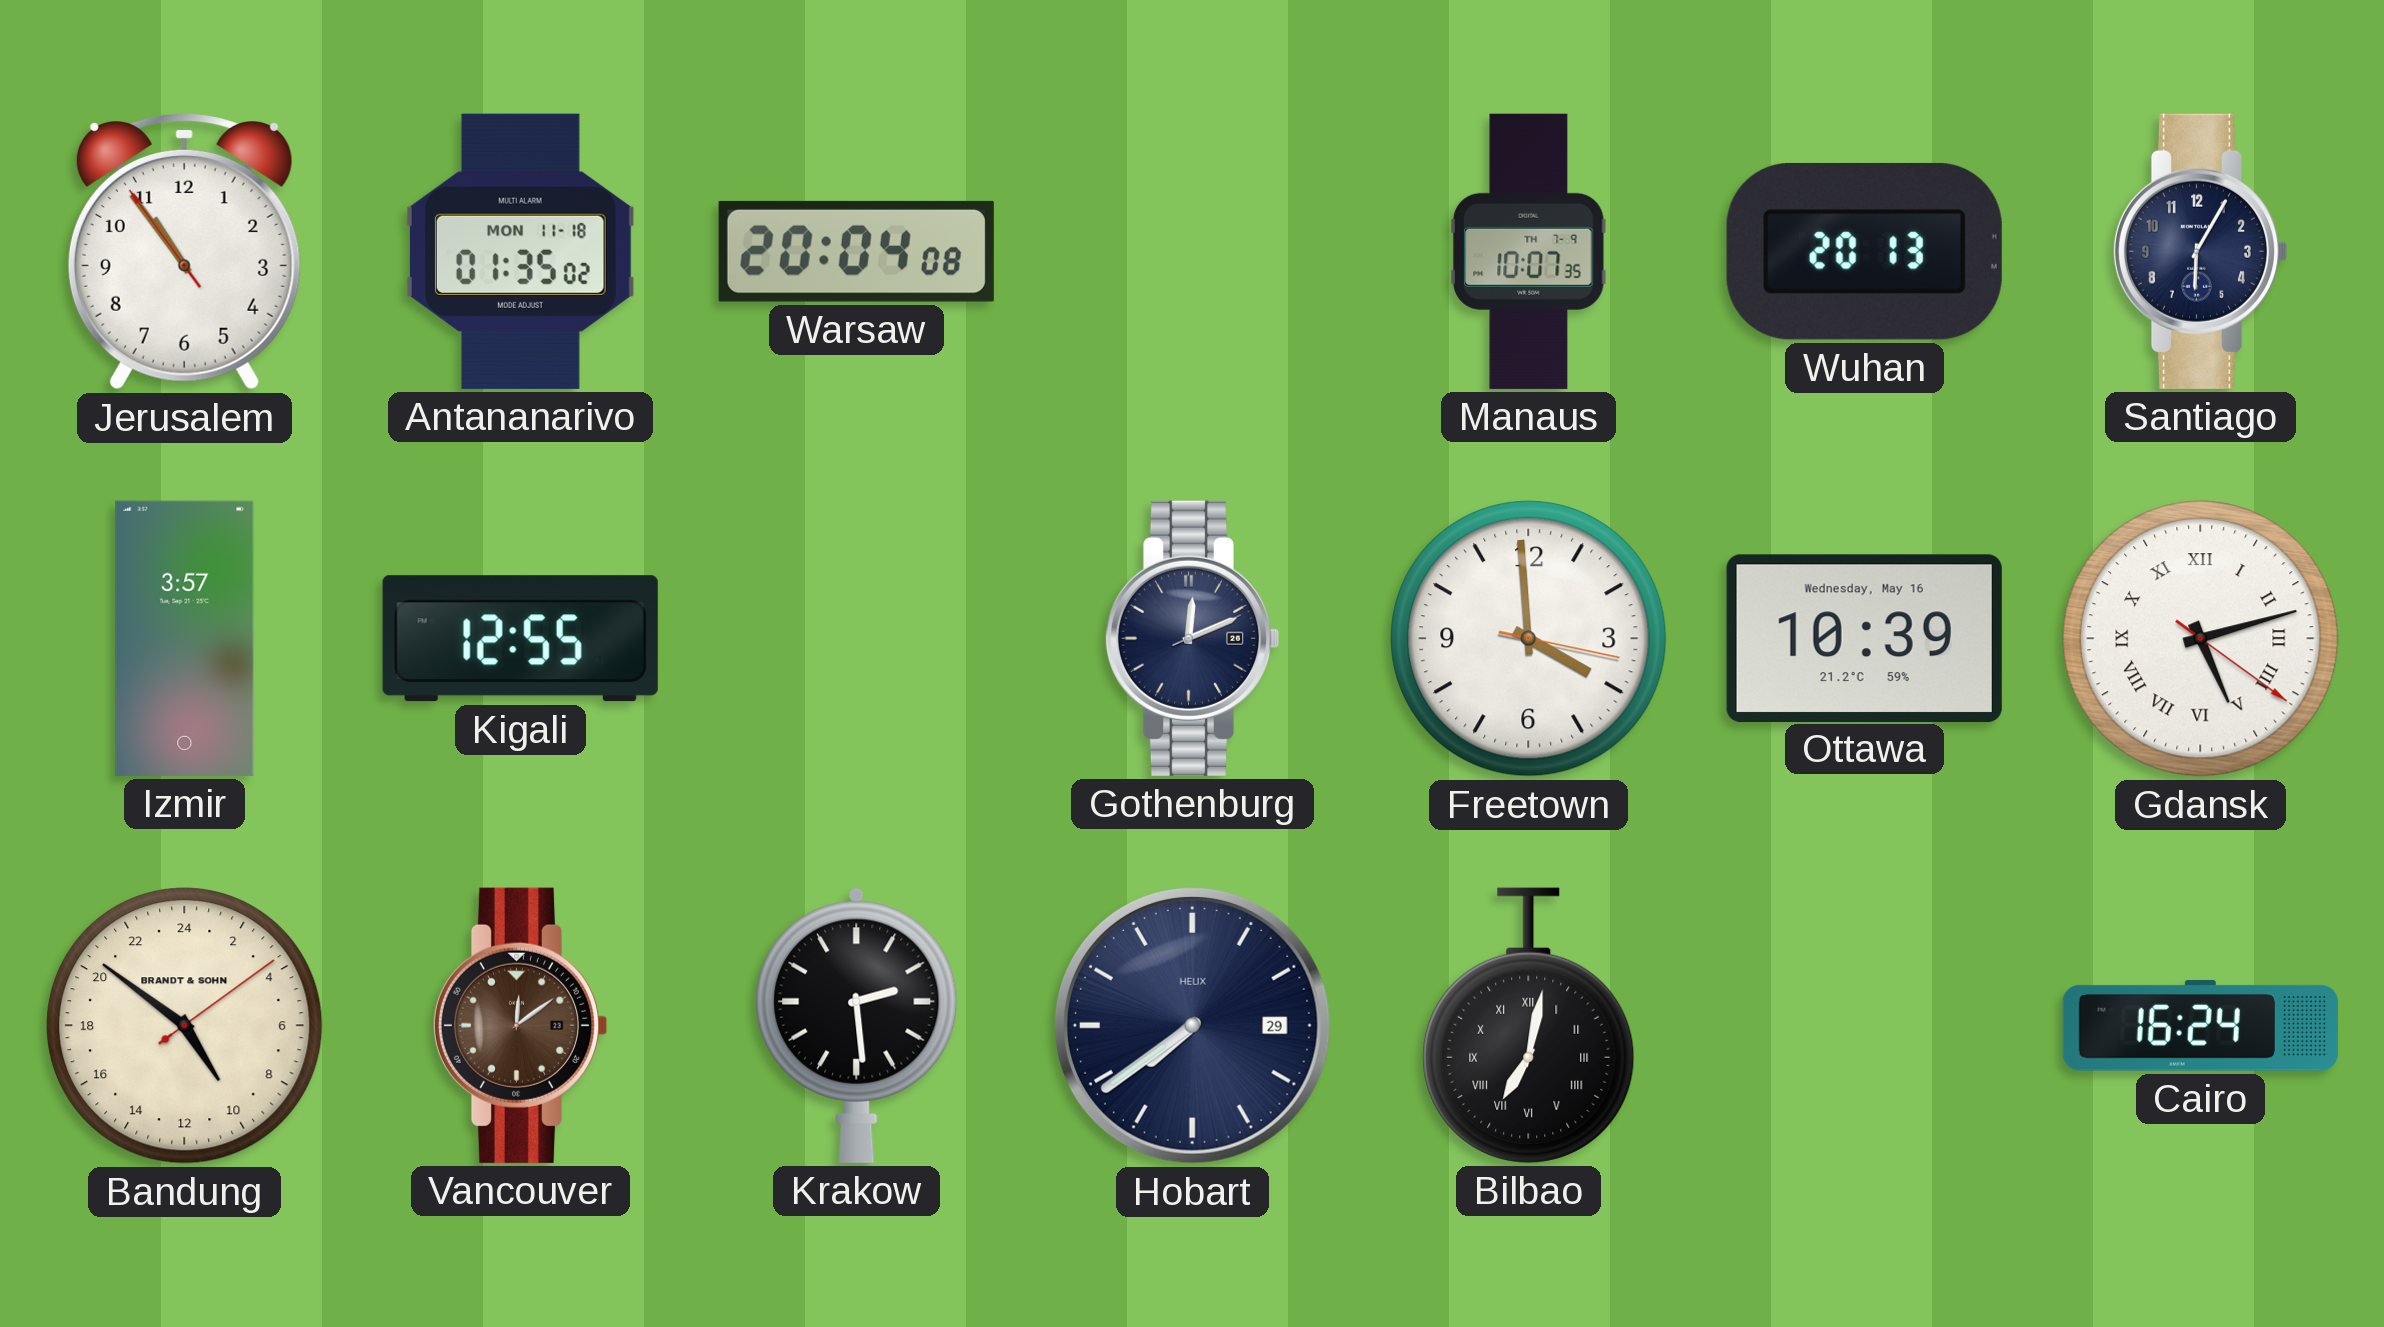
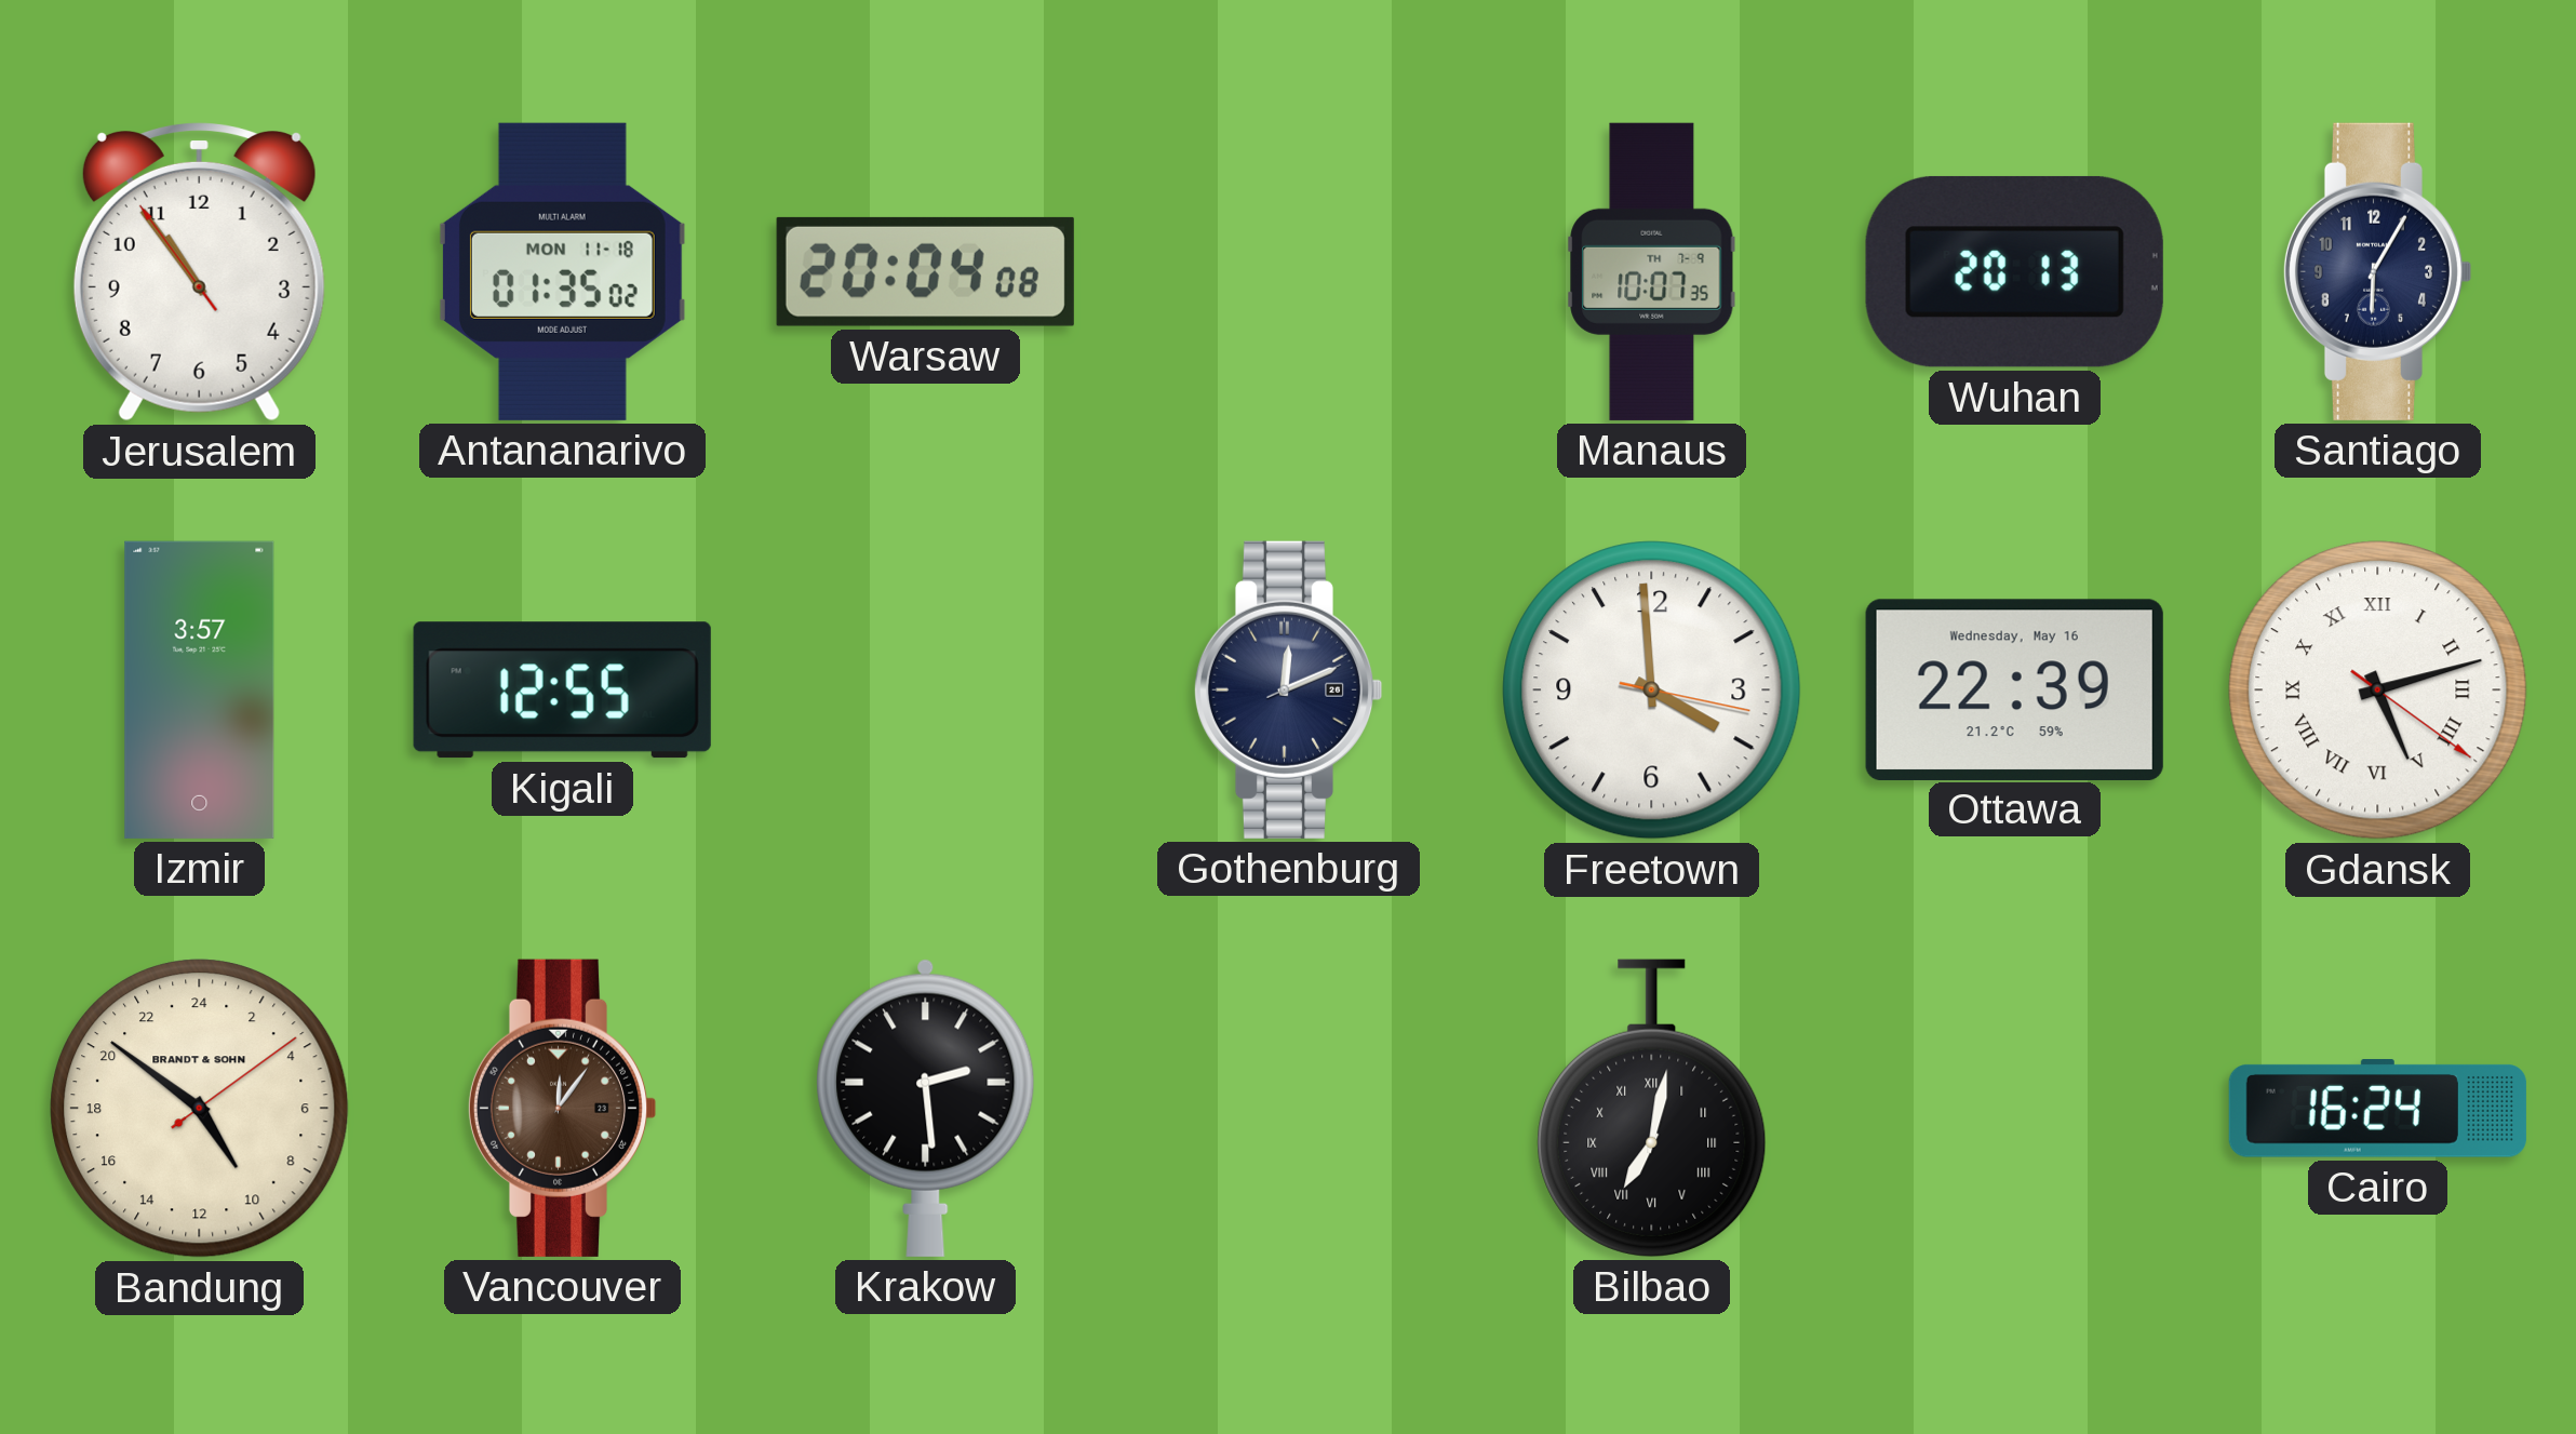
Ottawa: 10:39 -> 22:39
Vancouver: 12:09 -> 12:06
Hobart: 7:39 -> none
